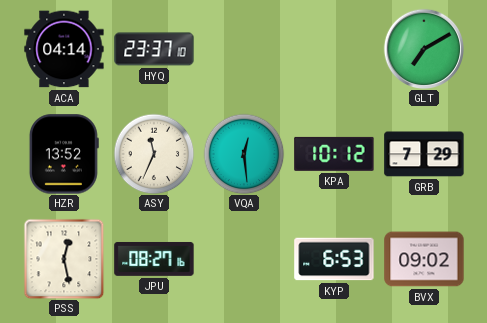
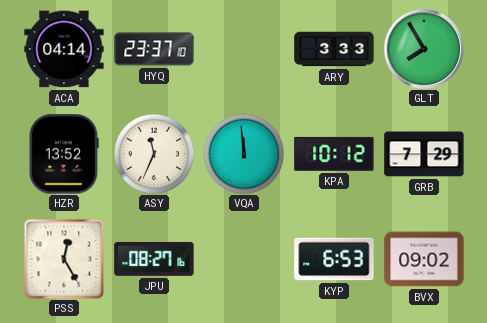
ARY: none -> 3:33
GLT: 7:10 -> 7:55
VQA: 12:29 -> 11:59
PSS: 12:28 -> 12:25
